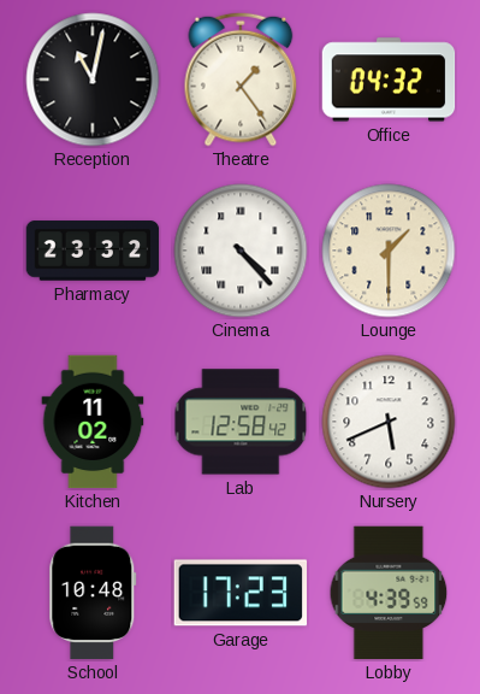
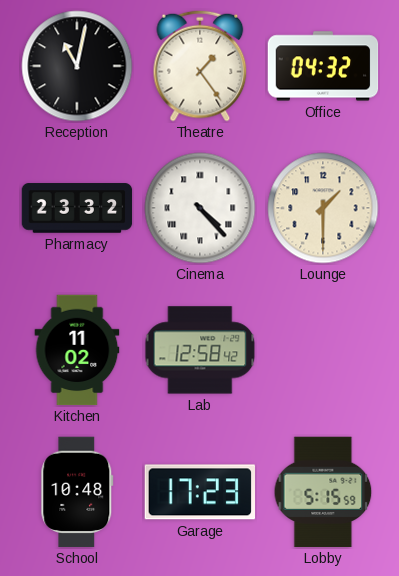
Nursery: 5:41 -> none
Lobby: 4:39 -> 5:15
